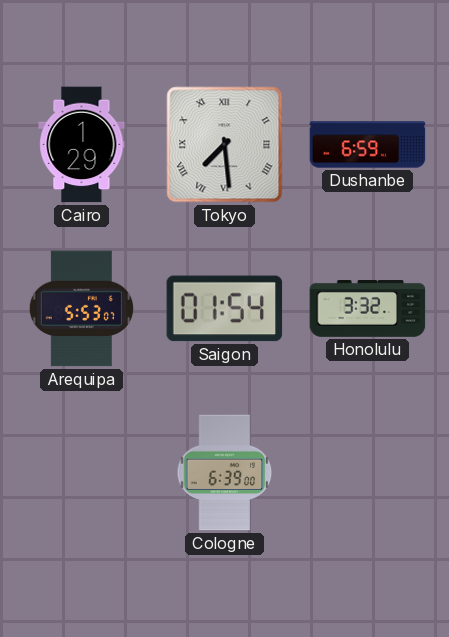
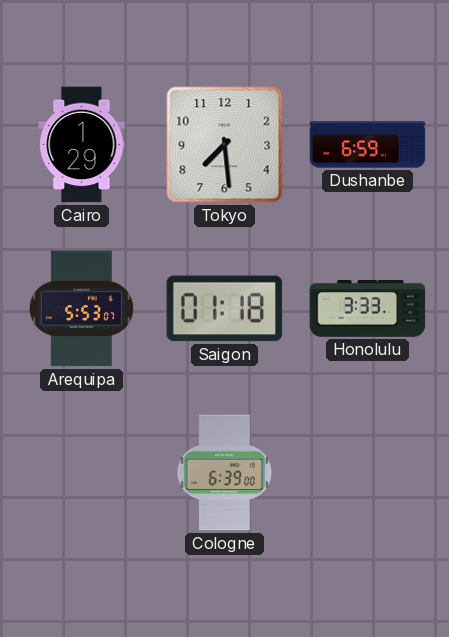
Tokyo numerals: Roman -> Arabic
Saigon: 01:54 -> 01:18
Honolulu: 3:32 -> 3:33
